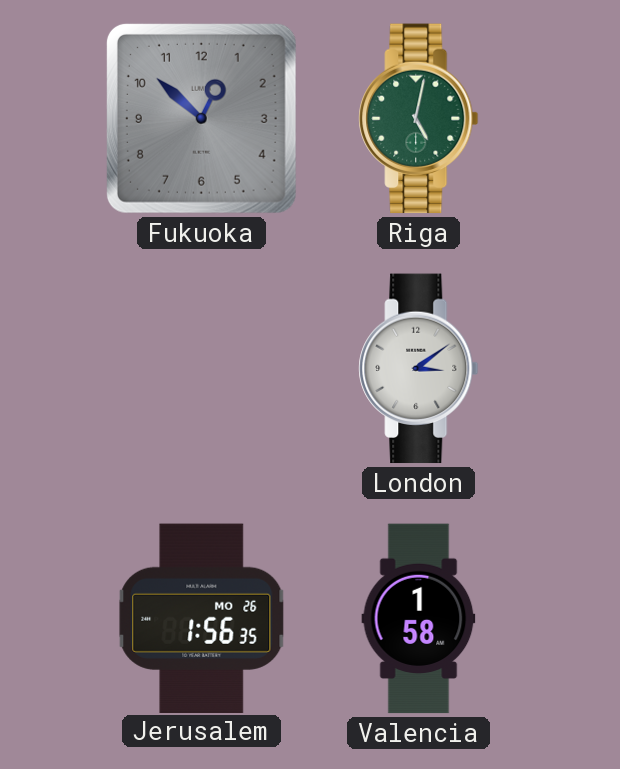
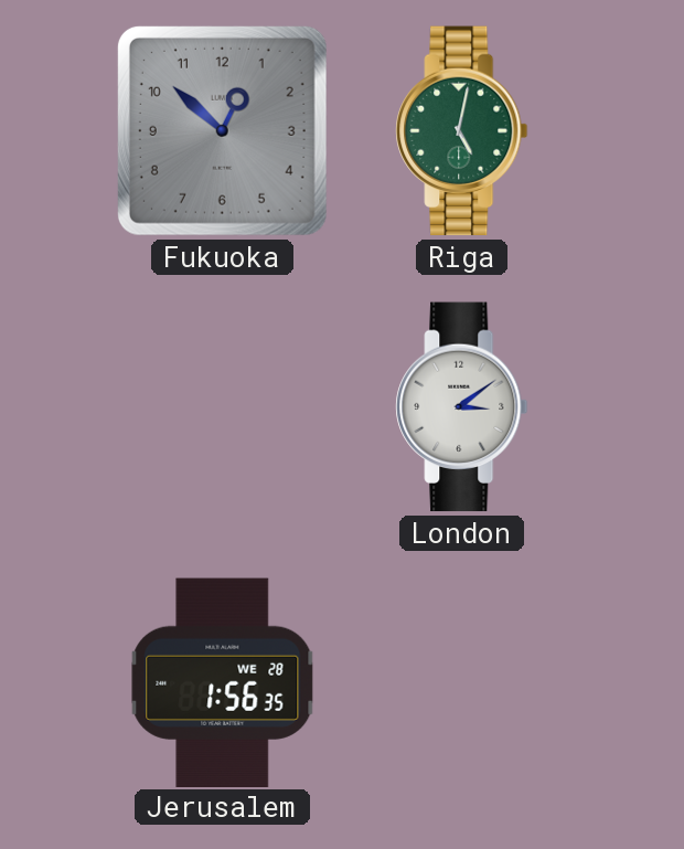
Jerusalem date: MO 26 -> WE 28
Valencia: 1:58 -> none
